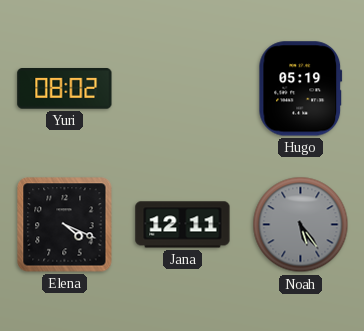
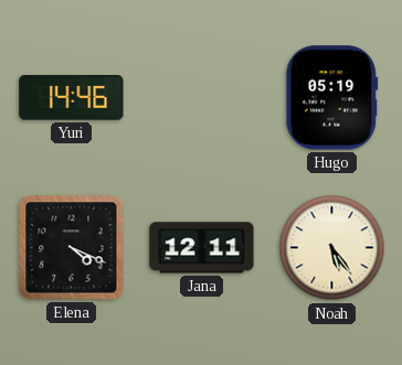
Yuri: 08:02 -> 14:46
Noah dial: grey -> cream
